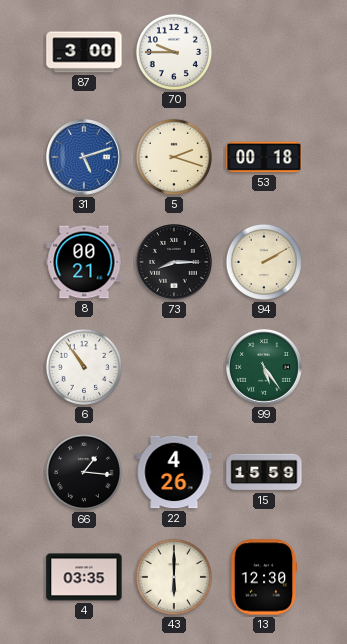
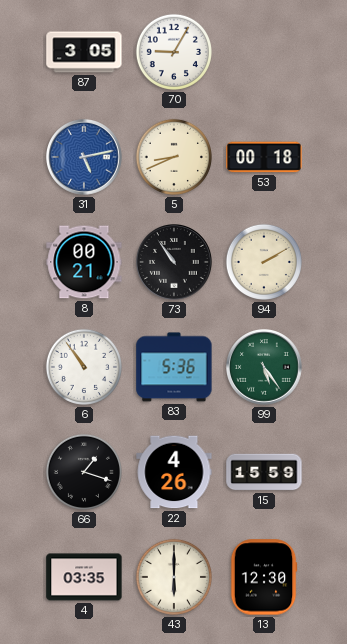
87: 3:00 -> 3:05
70: 9:45 -> 9:05
31: 5:12 -> 5:13
5: 2:18 -> 8:41
73: 8:15 -> 10:54
83: none -> 5:36
66: 1:16 -> 1:18
